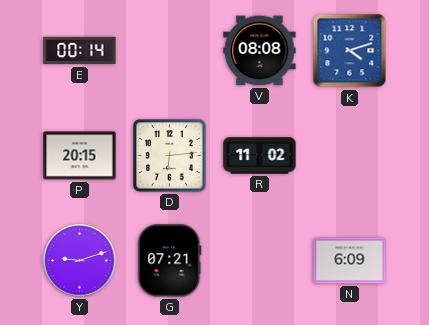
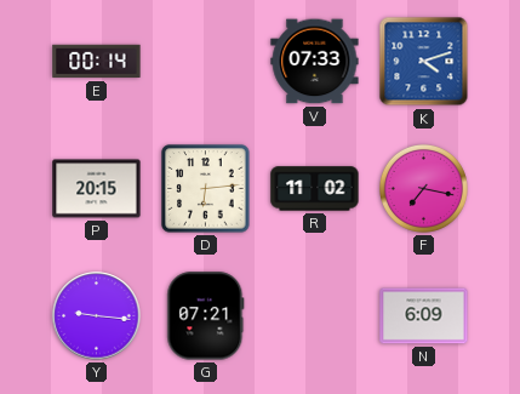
V: 08:08 -> 07:33
F: none -> 7:17
Y: 9:12 -> 9:16
